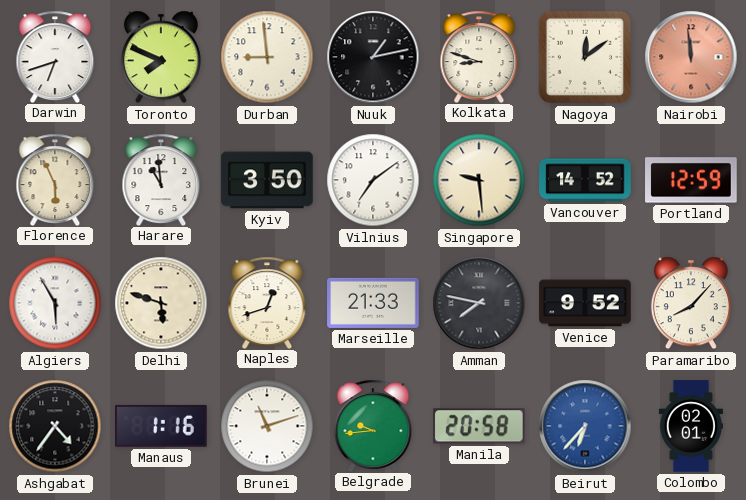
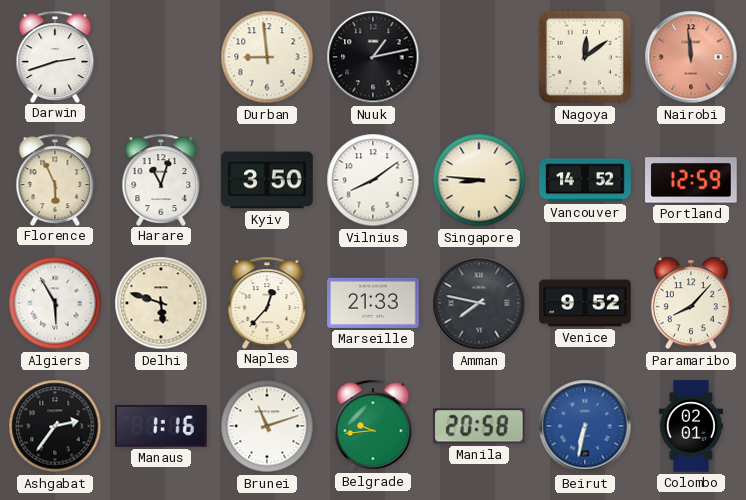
Darwin: 6:42 -> 2:42
Toronto: 7:49 -> none
Kolkata: 8:48 -> none
Harare: 10:59 -> 11:03
Vilnius: 7:09 -> 8:09
Singapore: 9:29 -> 8:46
Naples: 12:42 -> 12:37
Ashgabat: 4:36 -> 2:36
Beirut: 6:37 -> 6:32
